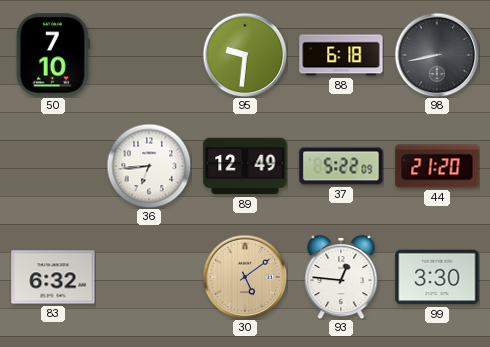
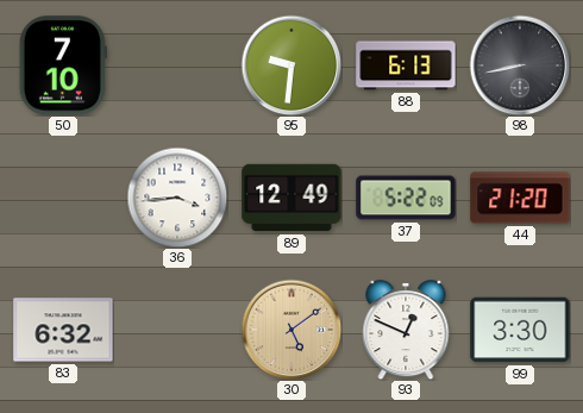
88: 6:18 -> 6:13
36: 6:44 -> 3:44
93: 12:46 -> 12:49
